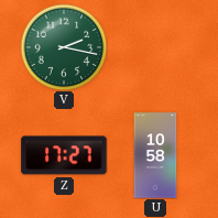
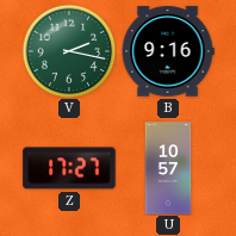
B: none -> 9:16
U: 10:58 -> 10:57
